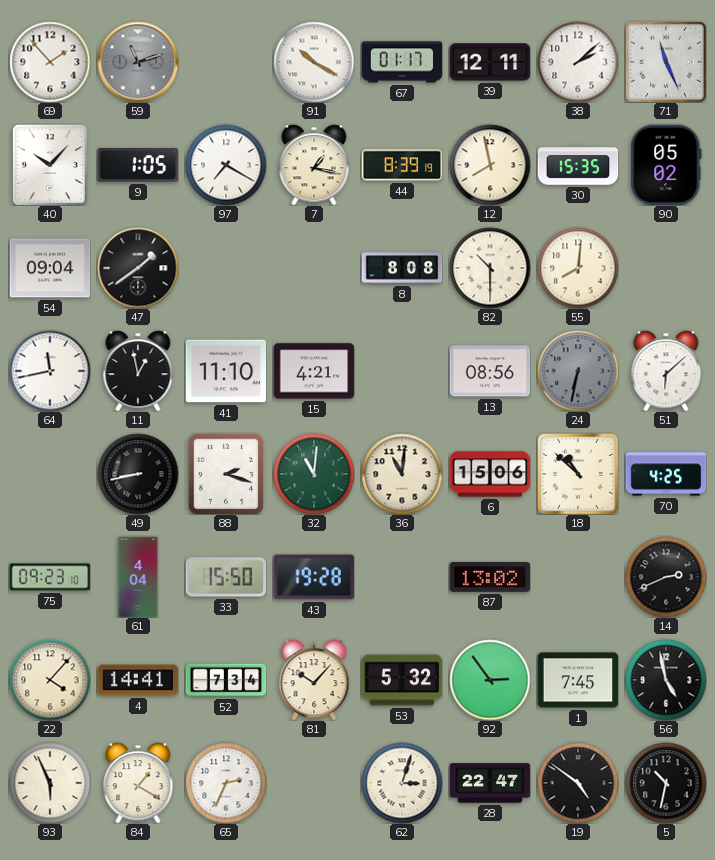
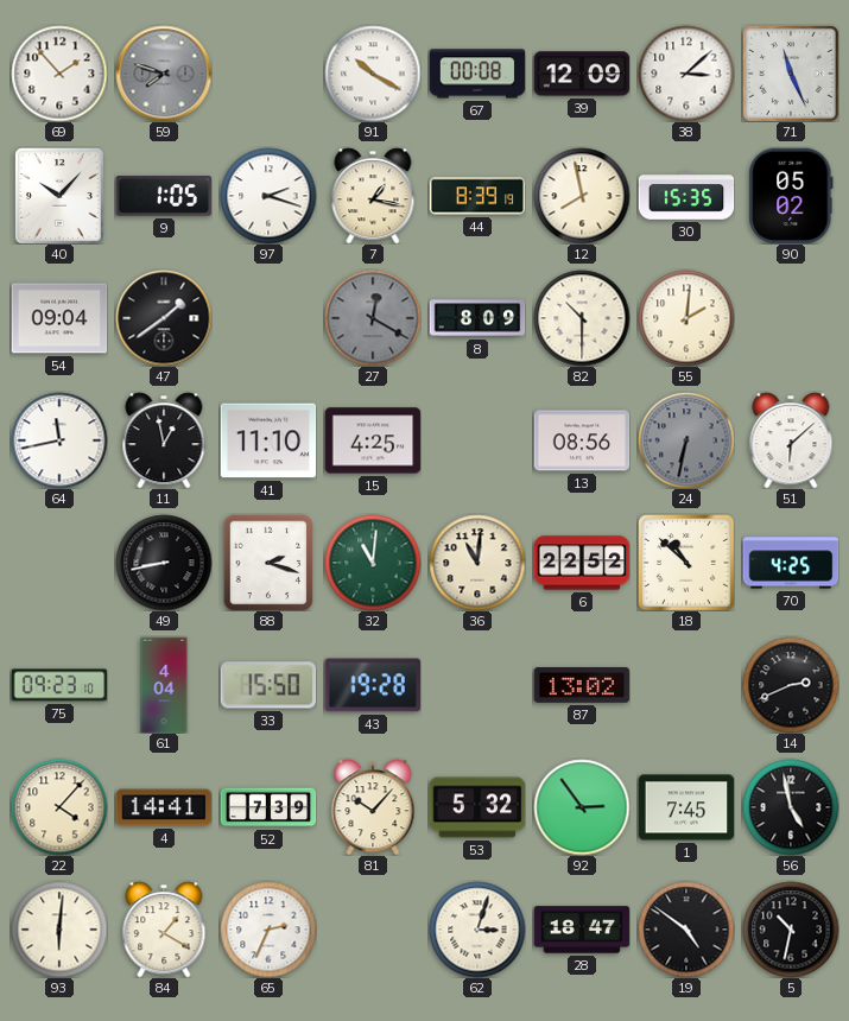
59: 11:12 -> 7:48
67: 01:17 -> 00:08
39: 12:11 -> 12:09
38: 2:08 -> 3:08
97: 7:20 -> 2:18
27: none -> 12:20
8: 8:08 -> 8:09
55: 8:01 -> 2:01
15: 4:21 -> 4:25
6: 15:06 -> 22:52
52: 7:34 -> 7:39
93: 5:56 -> 6:01
28: 22:47 -> 18:47
